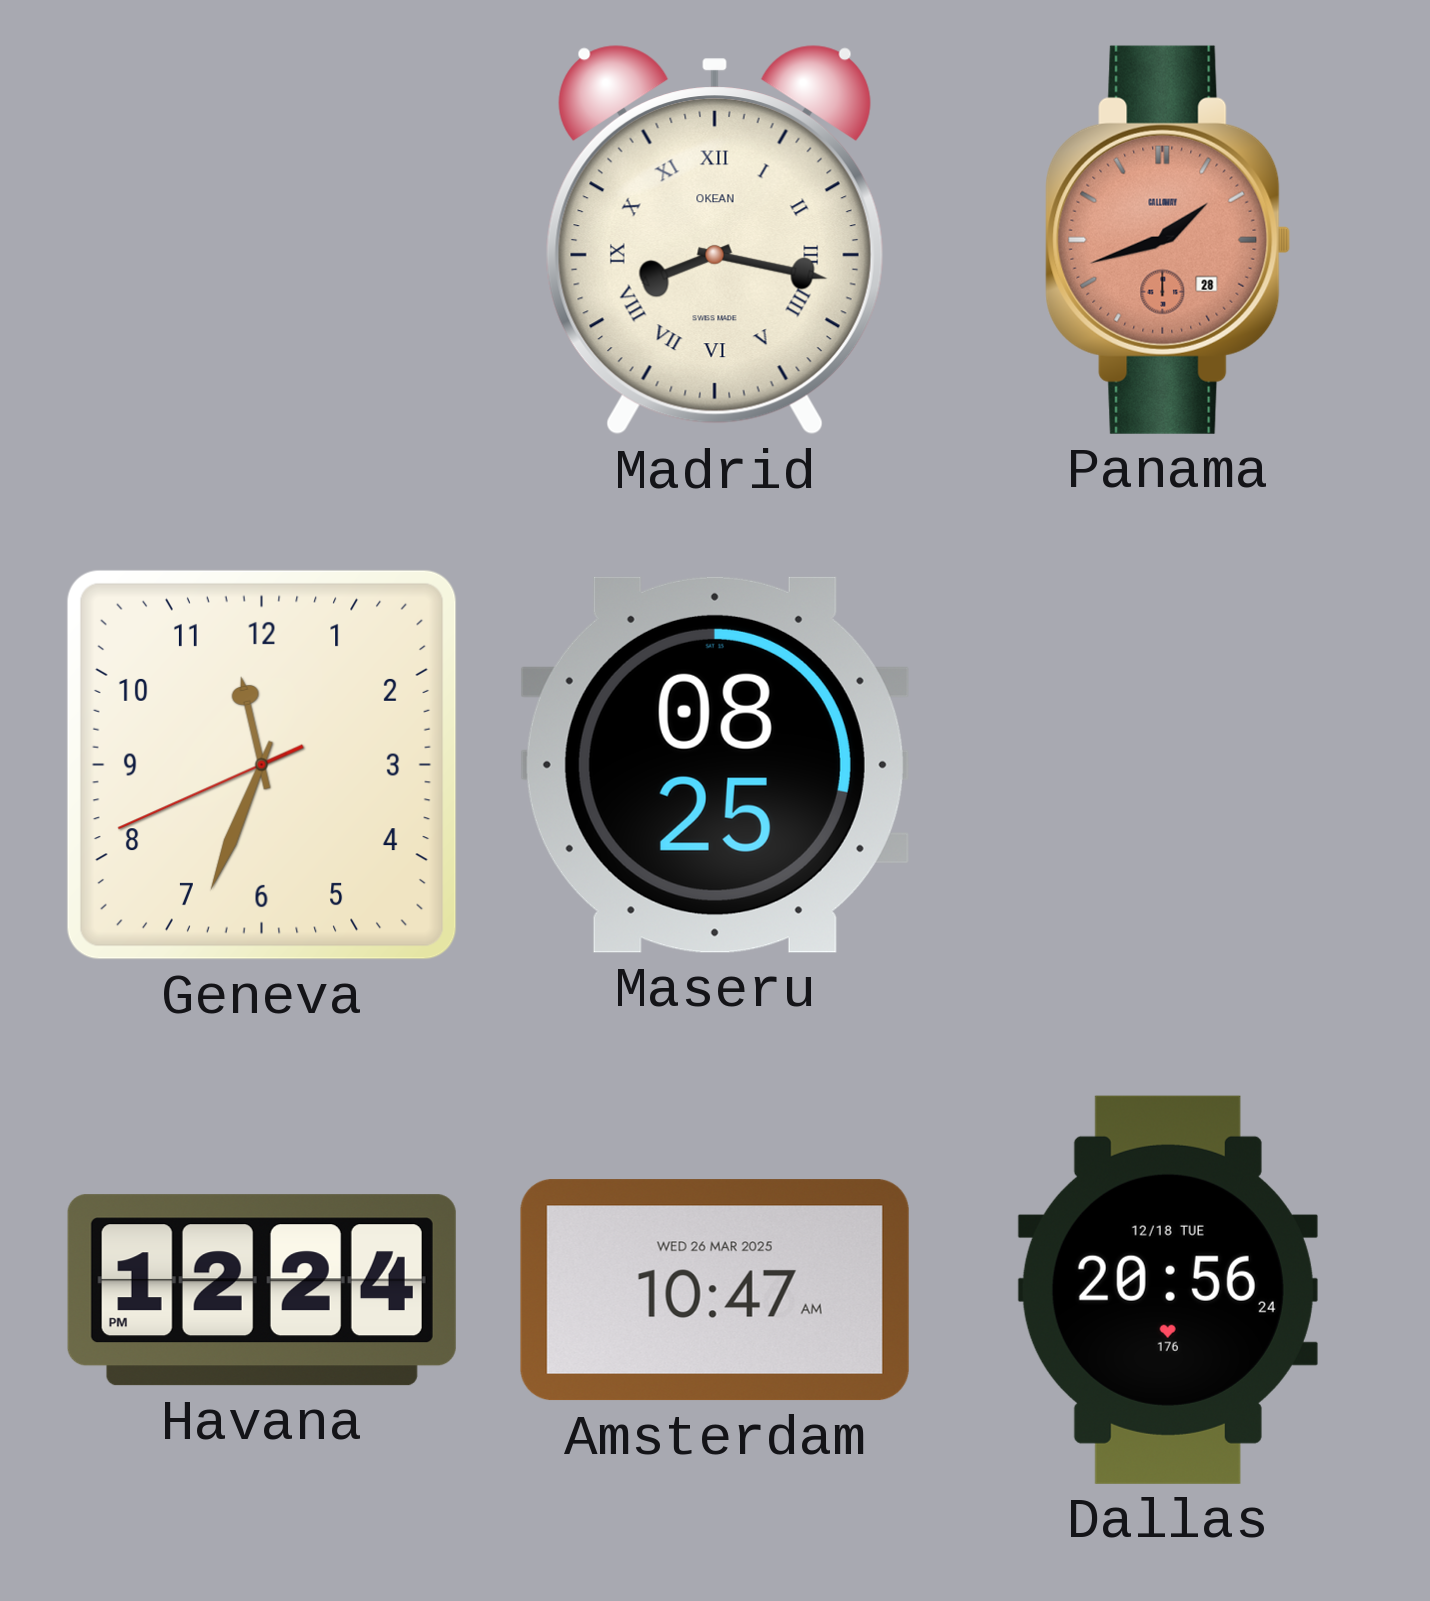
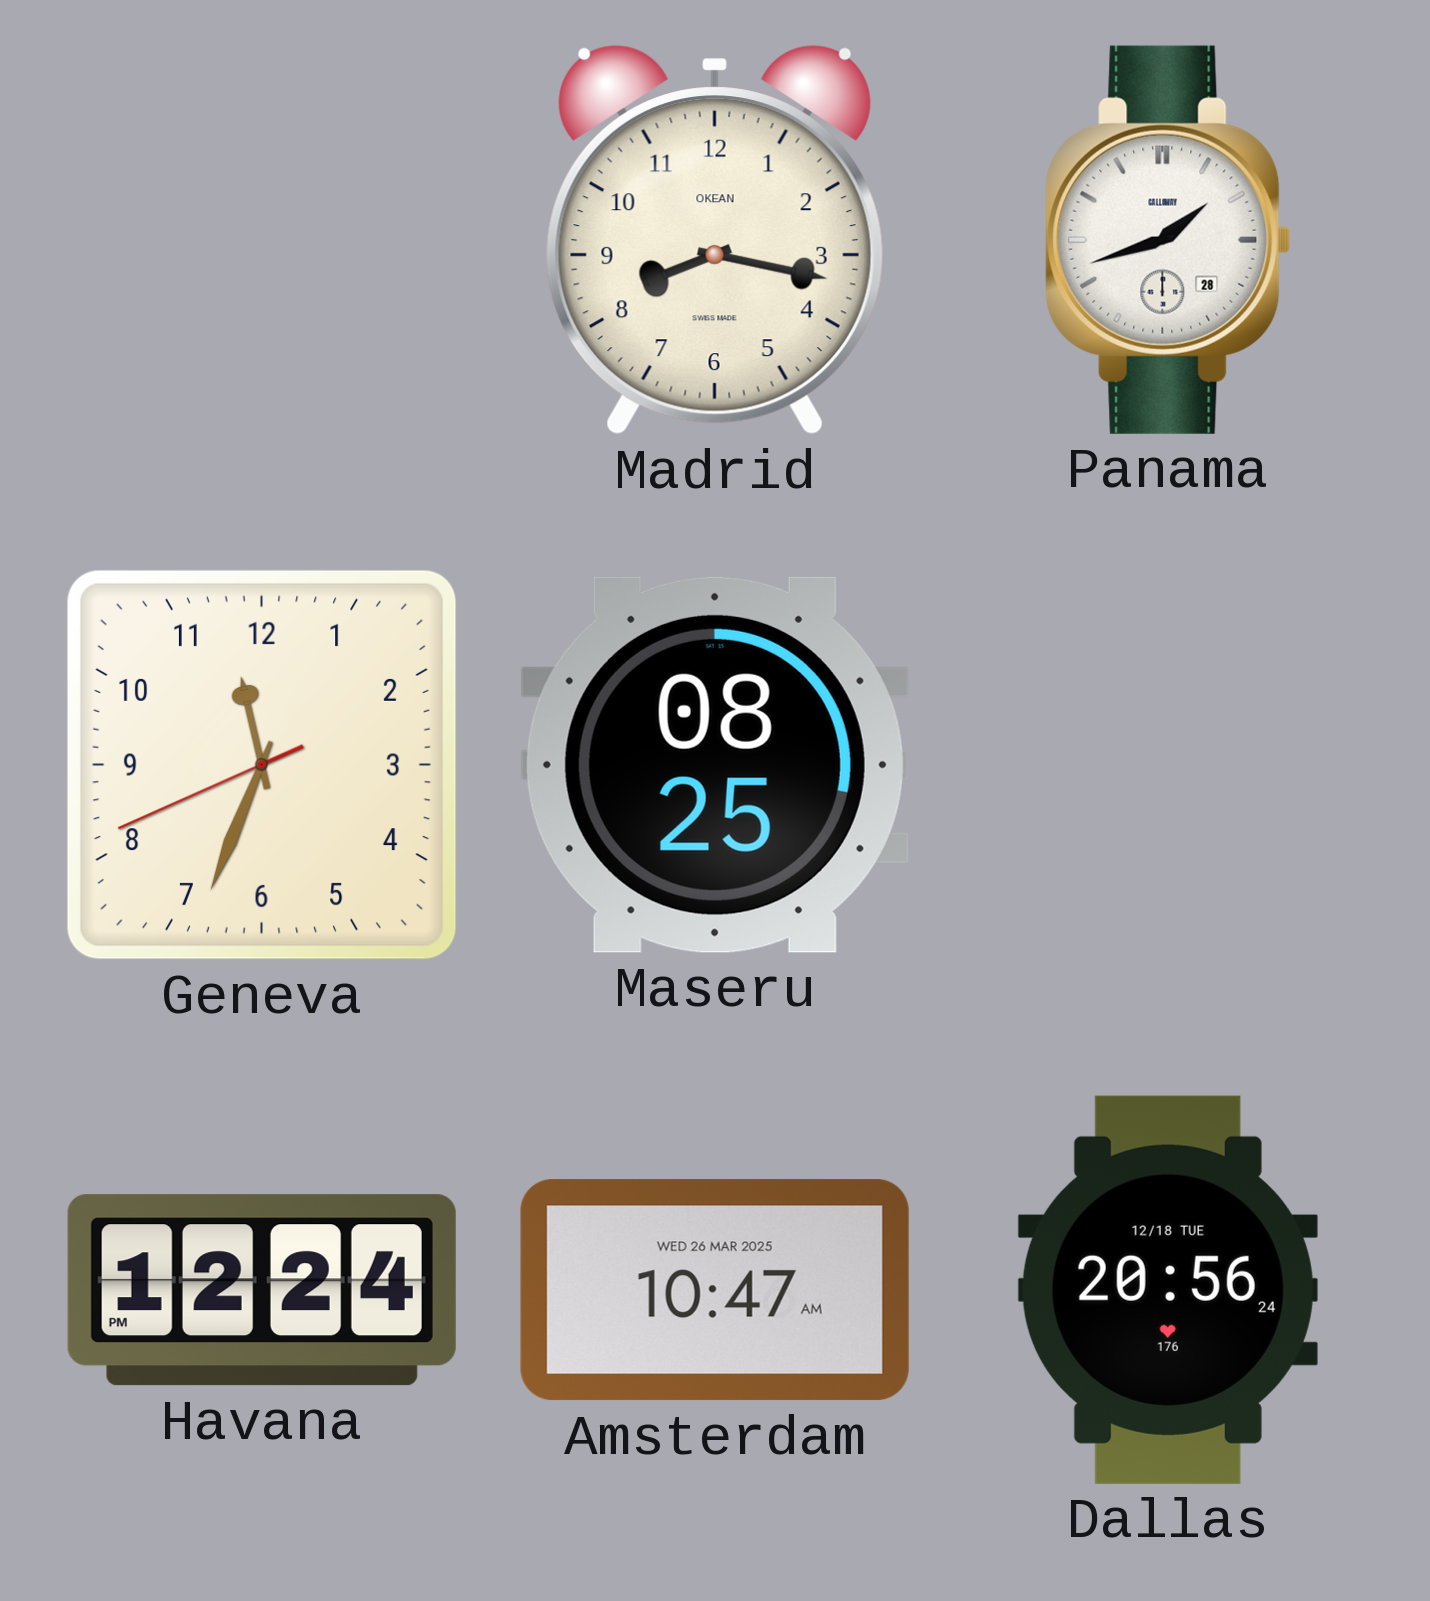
Madrid numerals: Roman -> Arabic
Panama dial: salmon -> white
